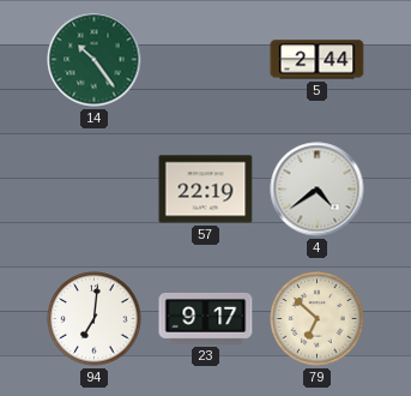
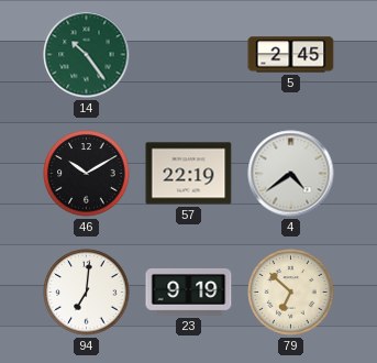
5: 2:44 -> 2:45
46: none -> 10:10
23: 9:17 -> 9:19
